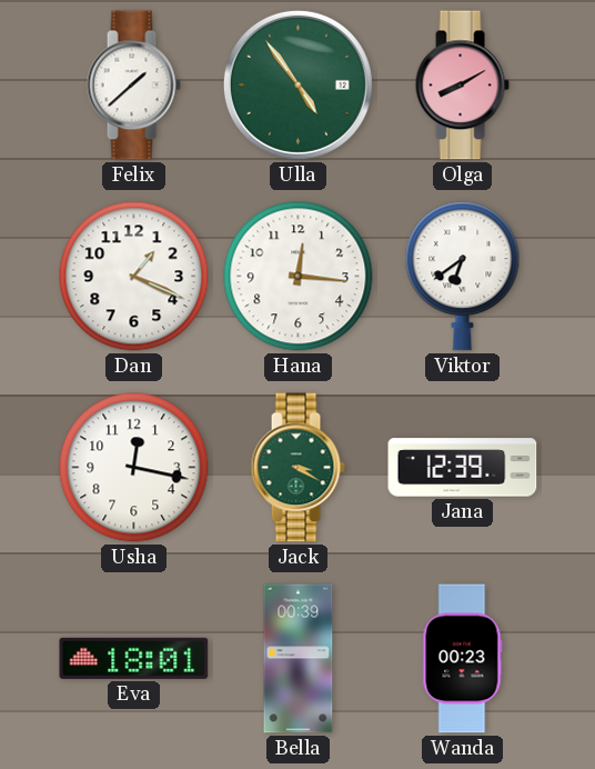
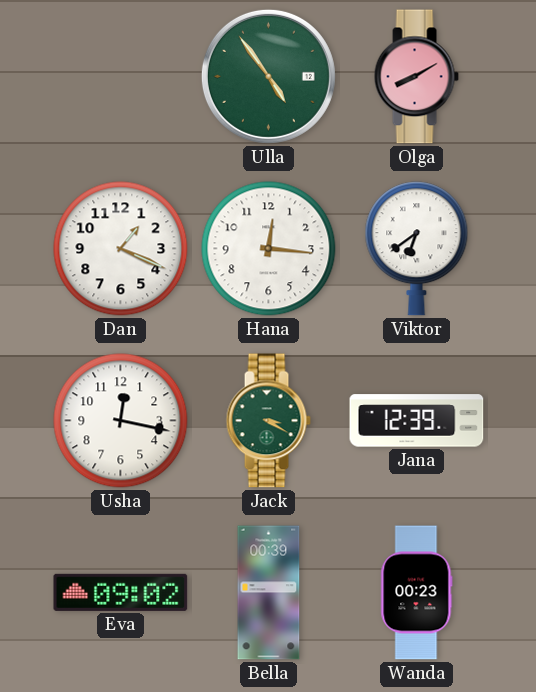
Felix: 1:38 -> none
Eva: 18:01 -> 09:02
